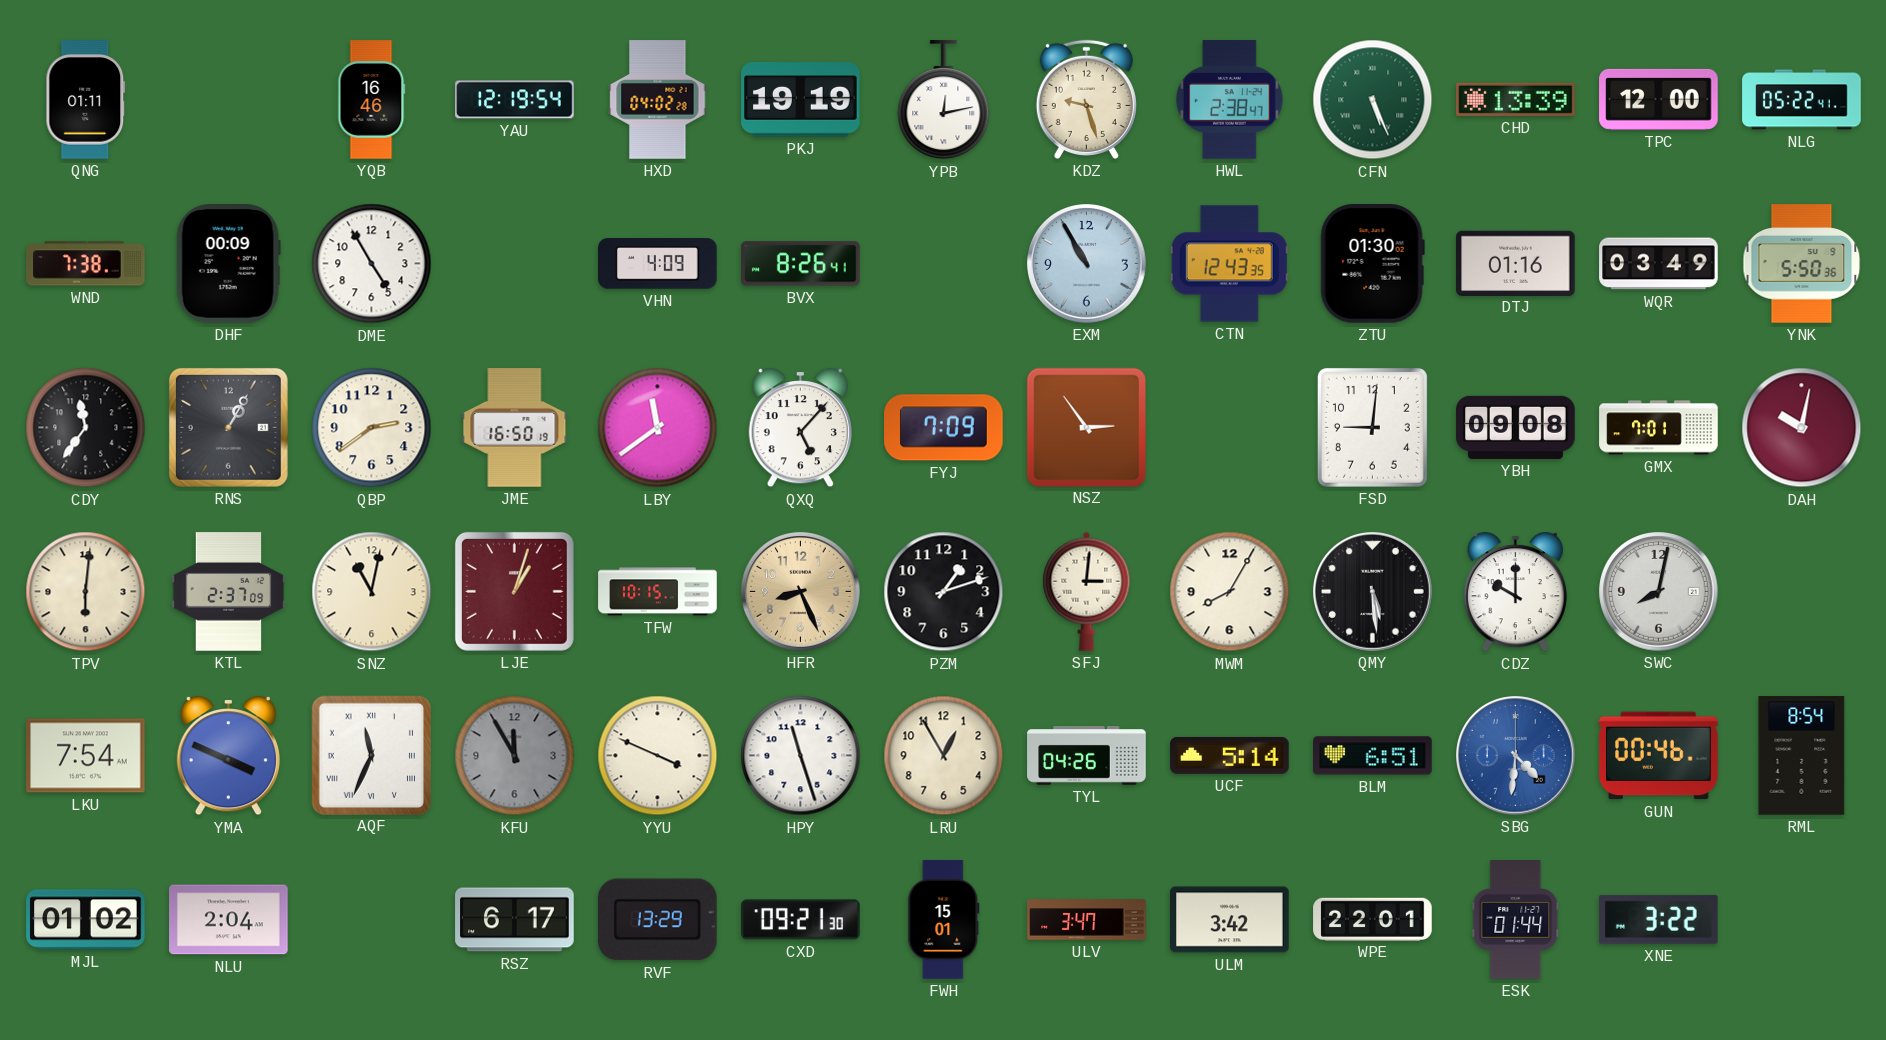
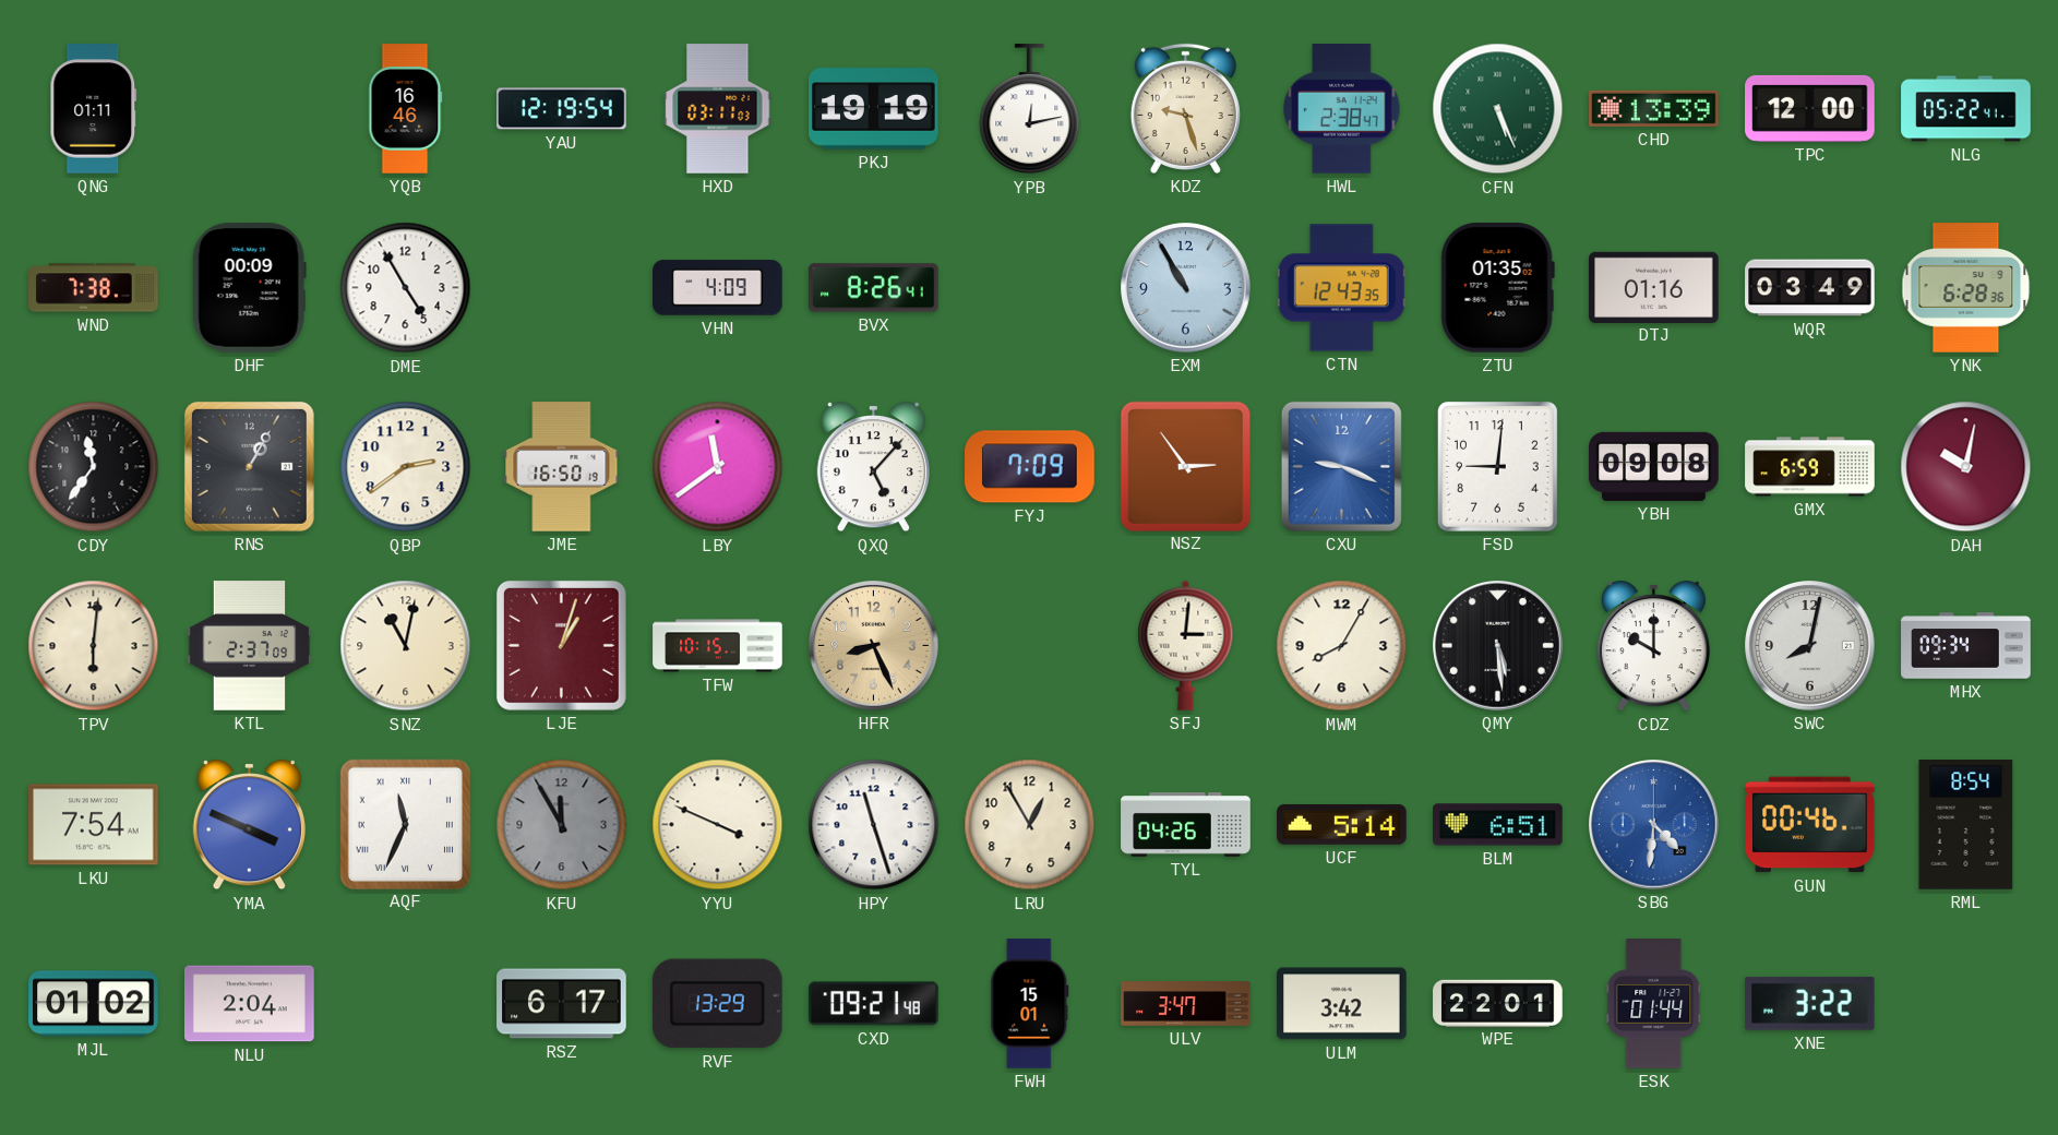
HXD: 04:02 -> 03:11
ZTU: 01:30 -> 01:35
YNK: 5:50 -> 6:28
CXU: none -> 9:19
GMX: 7:01 -> 6:59
PZM: 1:12 -> none
MHX: none -> 09:34
CXD: 09:21:30 -> 09:21:48
